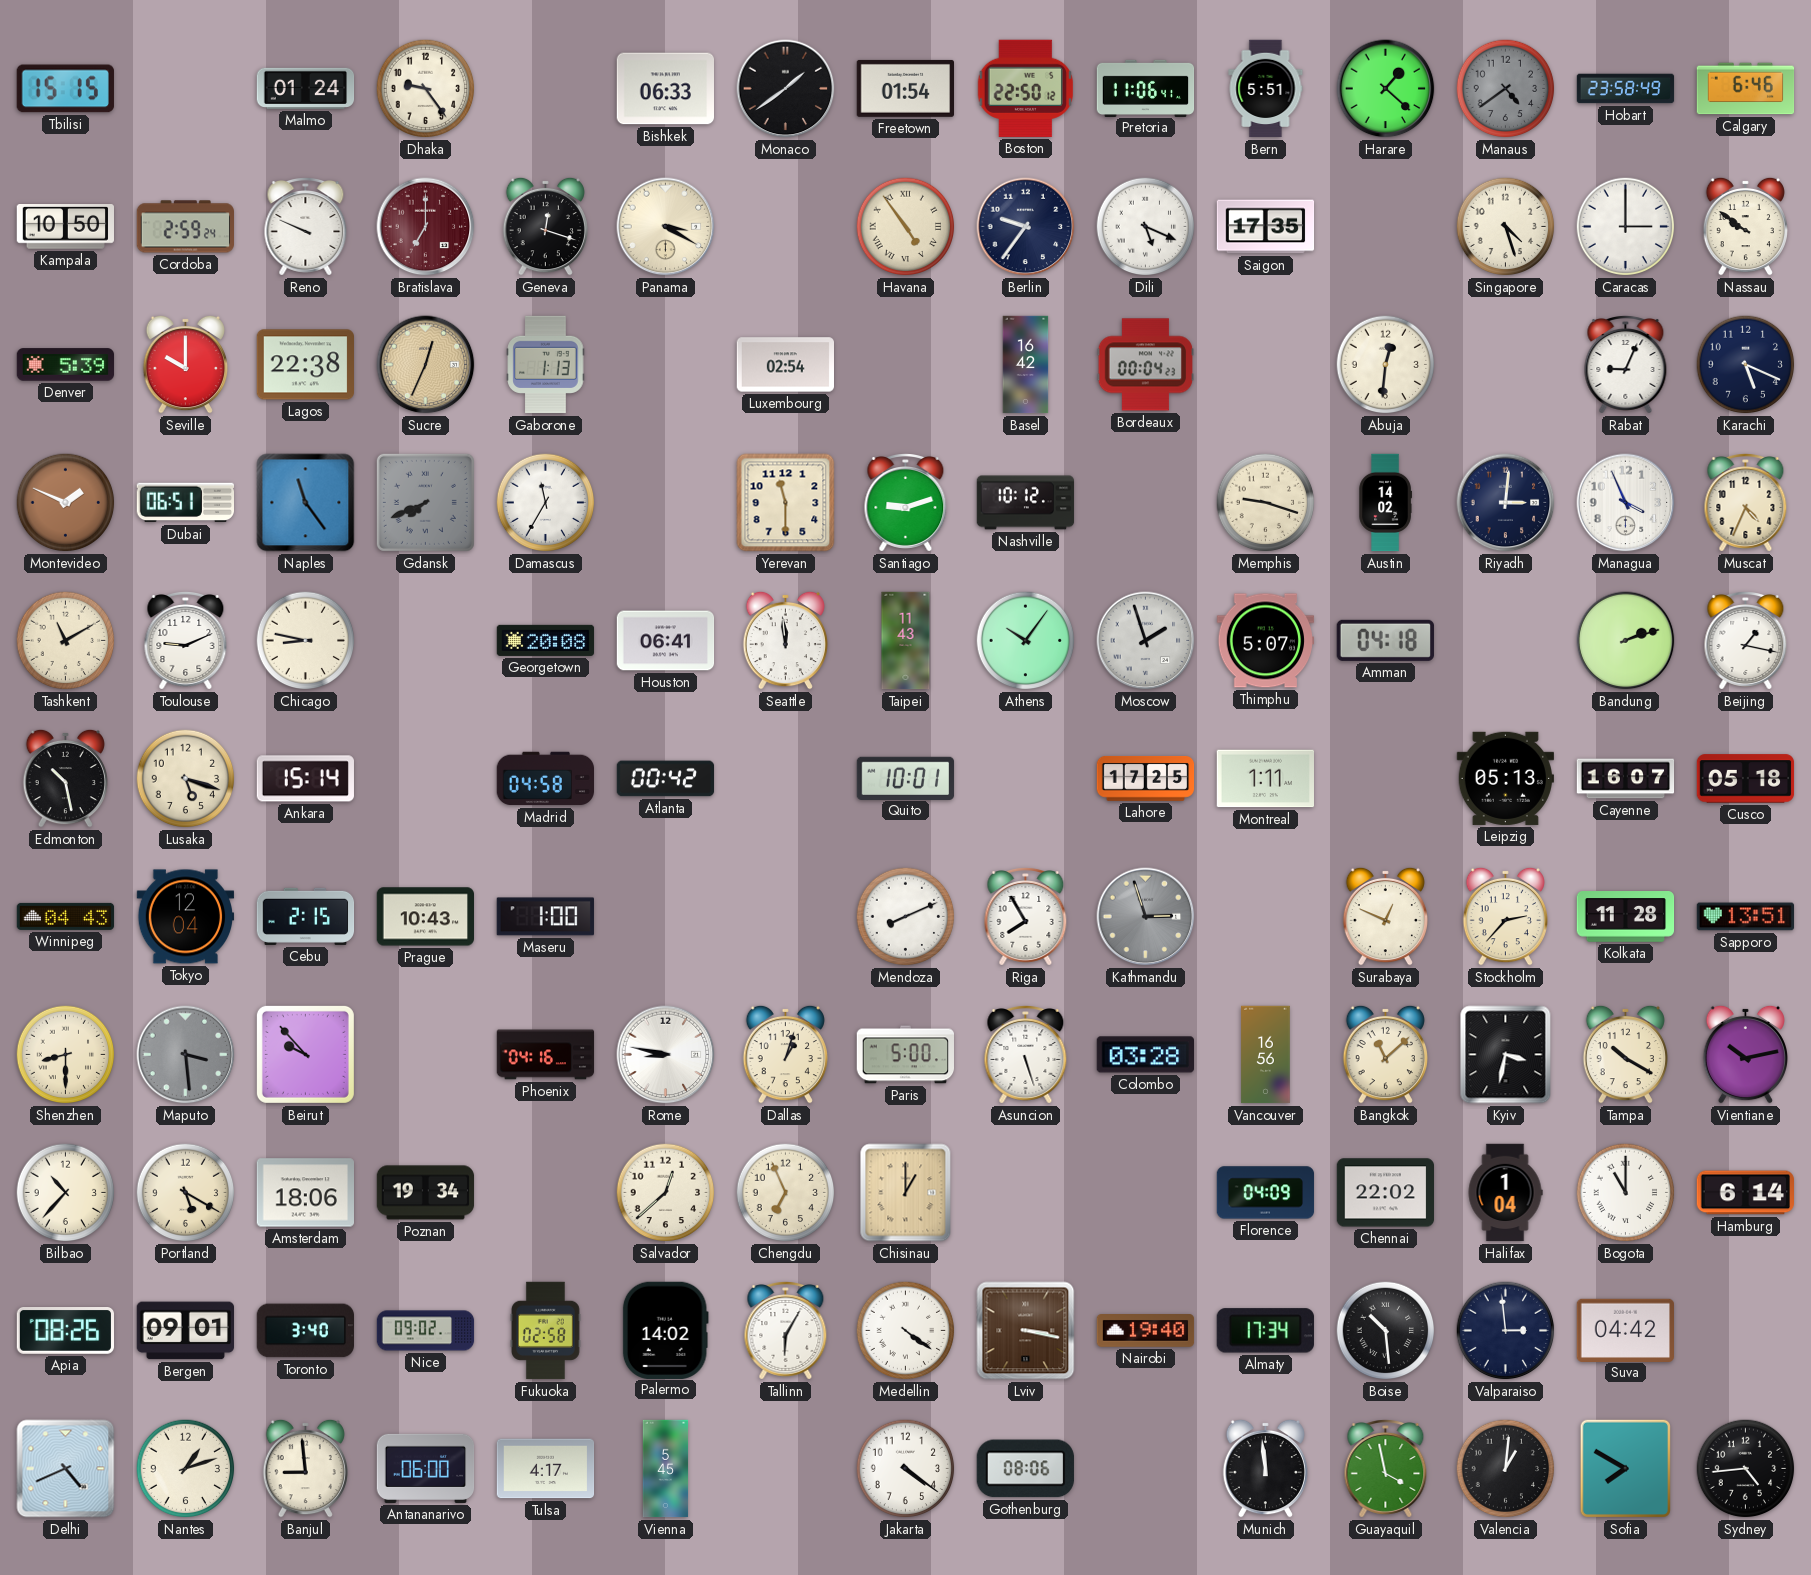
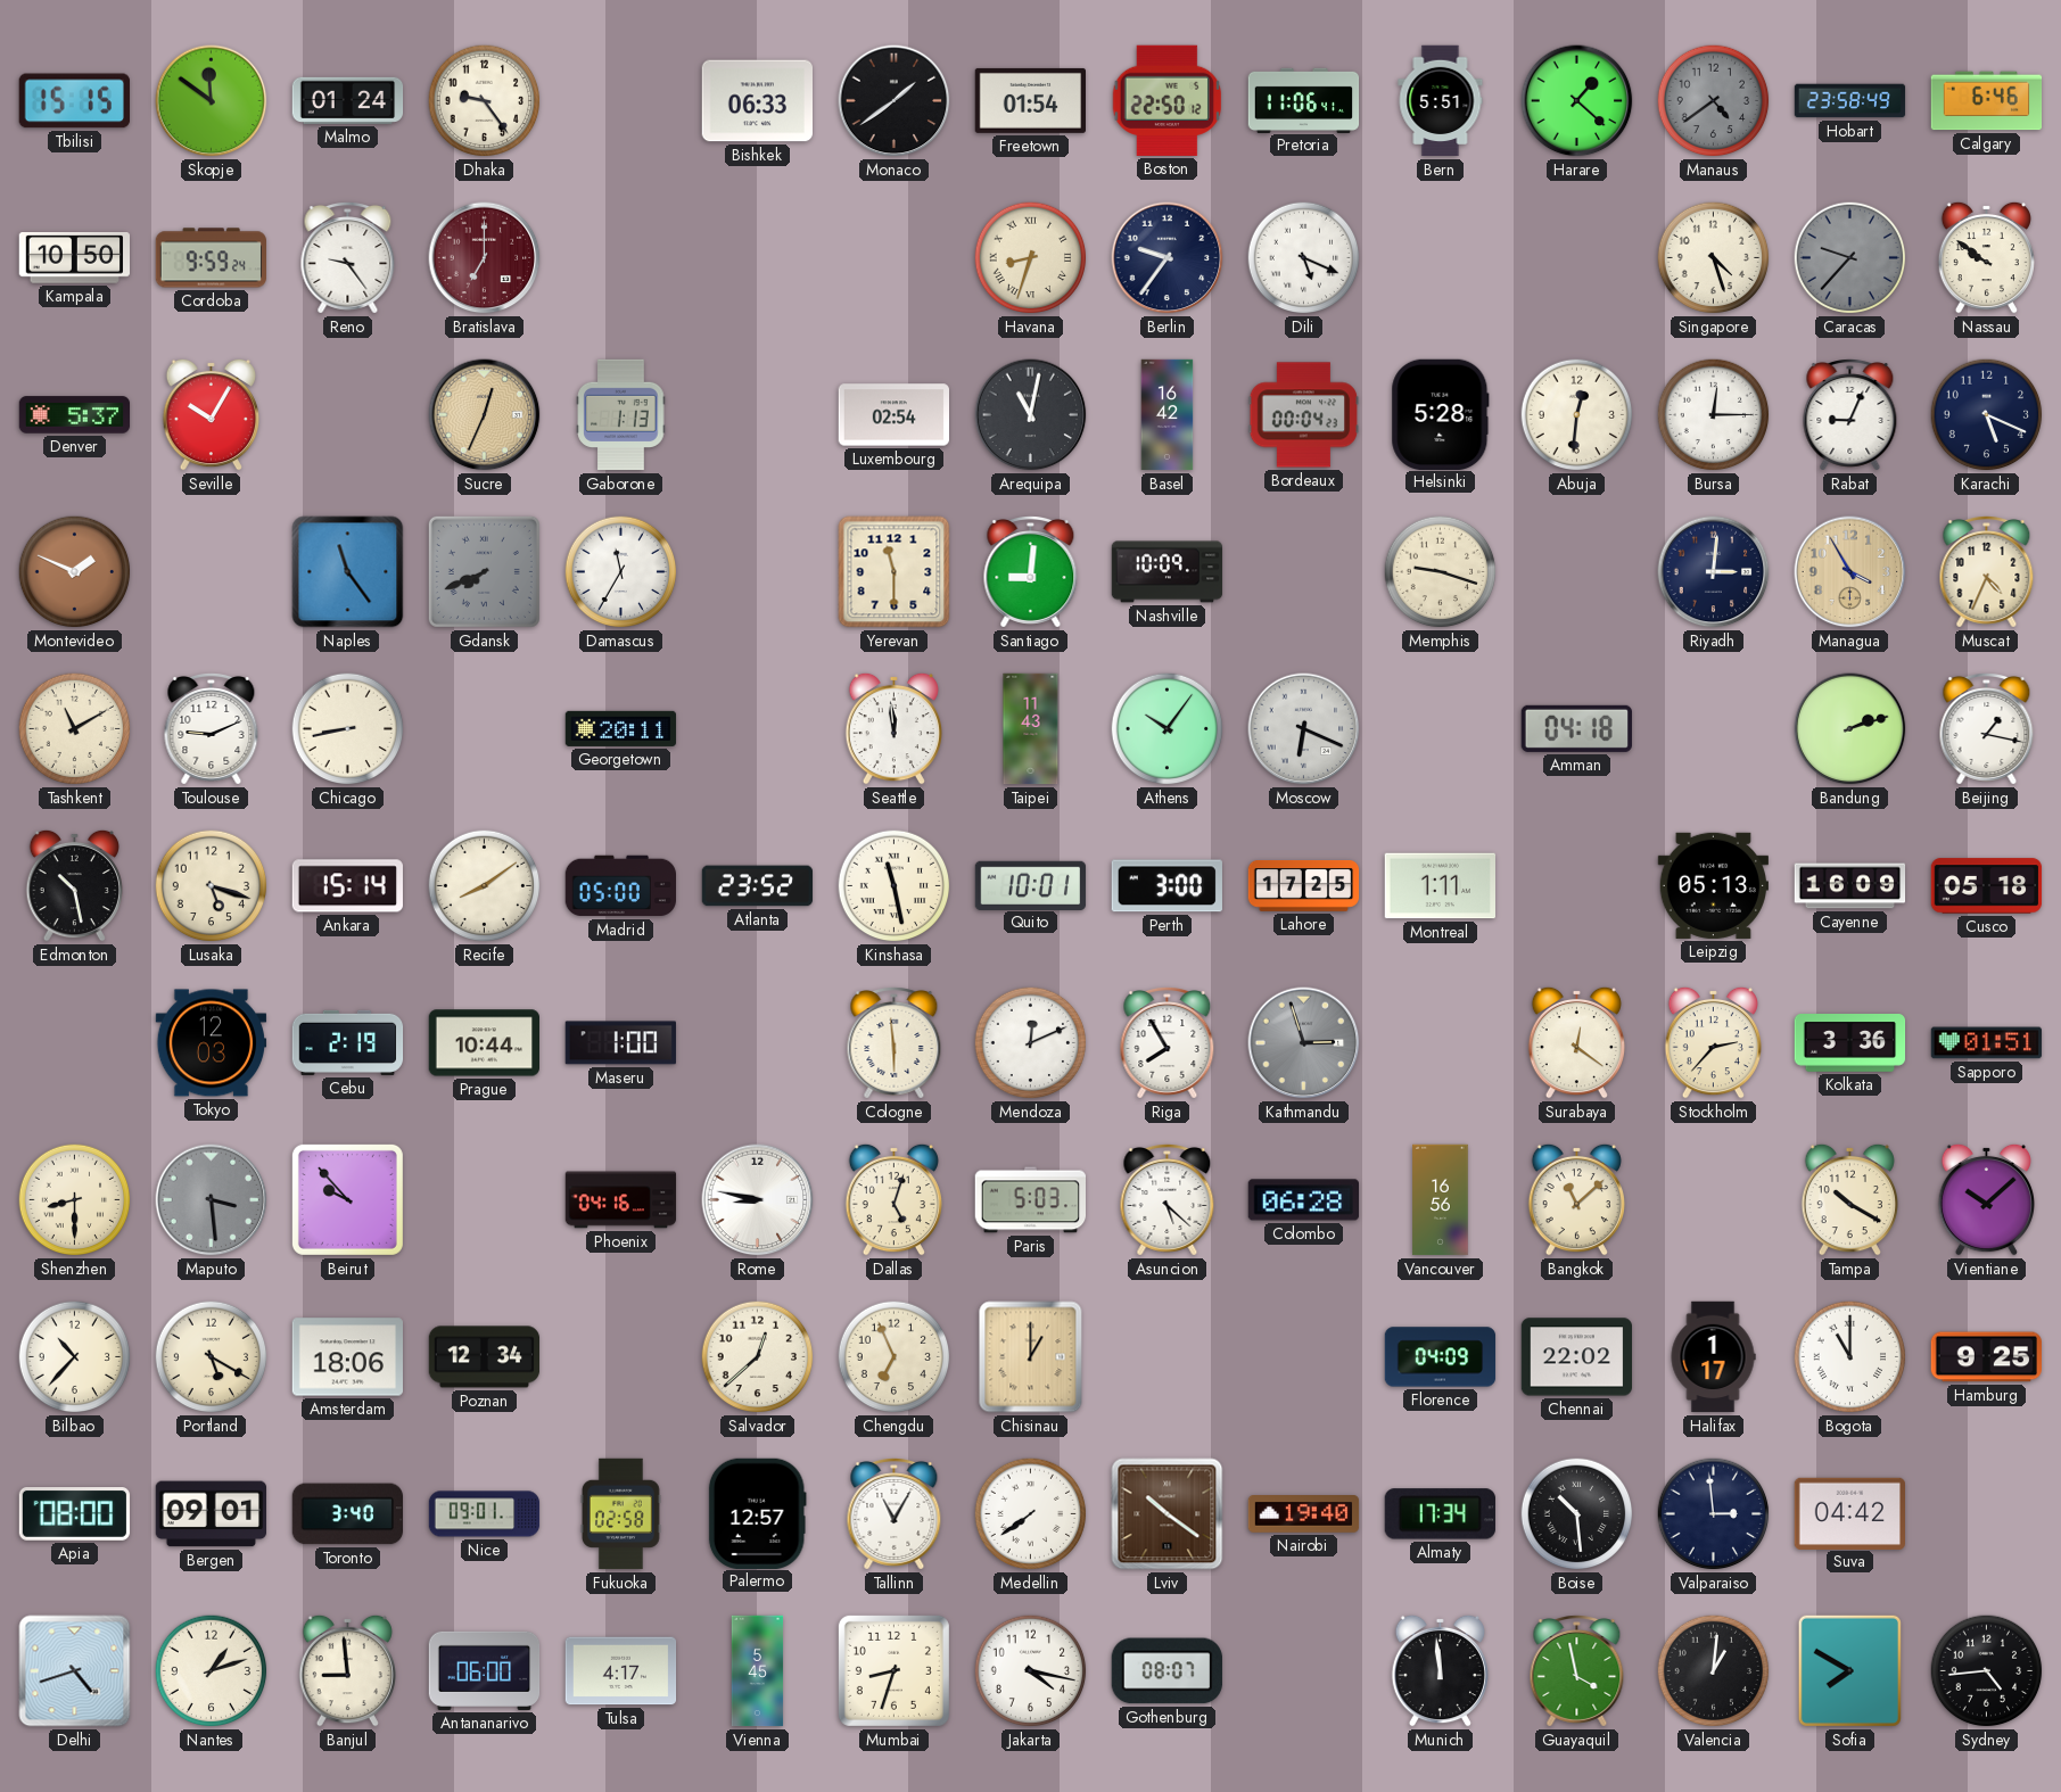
Skopje: none -> 11:51
Cordoba: 2:59 -> 9:59
Reno: 9:49 -> 9:24
Geneva: 12:18 -> none
Panama: 3:20 -> none
Havana: 4:54 -> 8:33
Saigon: 17:35 -> none
Caracas: 3:00 -> 9:37
Caracas dial: white -> grey
Denver: 5:39 -> 5:37
Seville: 10:00 -> 10:05
Lagos: 22:38 -> none
Arequipa: none -> 11:02
Helsinki: none -> 5:28
Bursa: none -> 12:15
Dubai: 06:51 -> none
Santiago: 9:12 -> 9:01
Nashville: 10:12 -> 10:09
Austin: 14:02 -> none
Managua: 3:56 -> 3:55
Managua dial: white -> champagne
Chicago: 8:47 -> 8:43
Georgetown: 20:08 -> 20:11
Houston: 06:41 -> none
Moscow: 1:57 -> 6:19
Thimphu: 5:07 -> none
Recife: none -> 8:09
Madrid: 04:58 -> 05:00
Atlanta: 00:42 -> 23:52
Kinshasa: none -> 11:28
Perth: none -> 3:00
Cayenne: 16:07 -> 16:09
Winnipeg: 04:43 -> none
Tokyo: 12:04 -> 12:03
Cebu: 2:15 -> 2:19
Prague: 10:43 -> 10:44
Cologne: none -> 5:59
Mendoza: 8:11 -> 12:11
Surabaya: 12:49 -> 12:21
Kolkata: 11:28 -> 3:36
Sapporo: 13:51 -> 01:51
Dallas: 1:03 -> 5:03
Paris: 5:00 -> 5:03
Asuncion: 5:27 -> 5:22
Colombo: 03:28 -> 06:28
Kyiv: 3:32 -> none
Vientiane: 10:13 -> 10:08
Poznan: 19:34 -> 12:34
Halifax: 1:04 -> 1:17
Hamburg: 6:14 -> 9:25
Apia: 08:26 -> 08:00
Nice: 09:02 -> 09:01
Palermo: 14:02 -> 12:57
Tallinn: 6:05 -> 11:05
Medellin: 4:21 -> 7:39
Lviv: 3:17 -> 10:21
Delhi: 4:41 -> 4:42
Mumbai: none -> 8:33
Jakarta: 4:21 -> 4:17
Gothenburg: 08:06 -> 08:07
